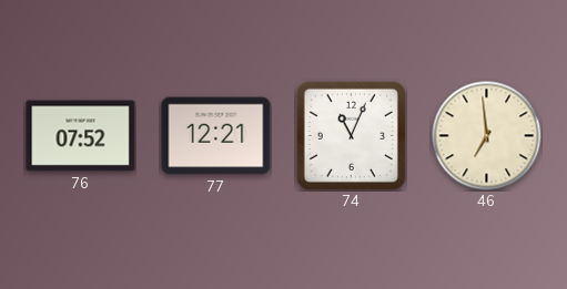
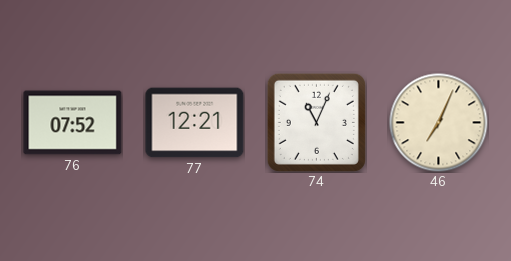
46: 6:59 -> 7:04
